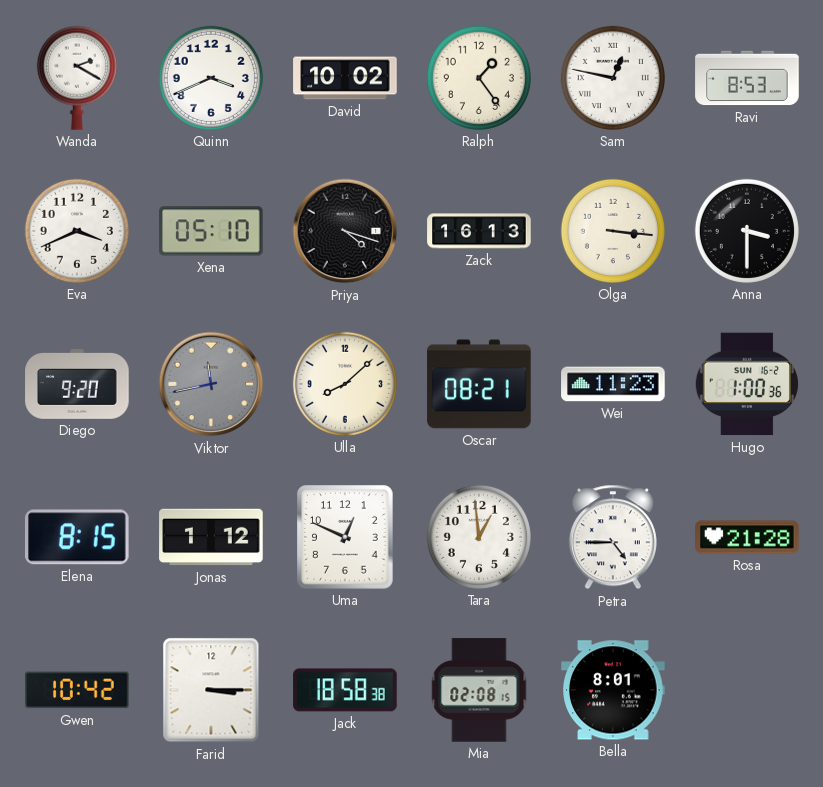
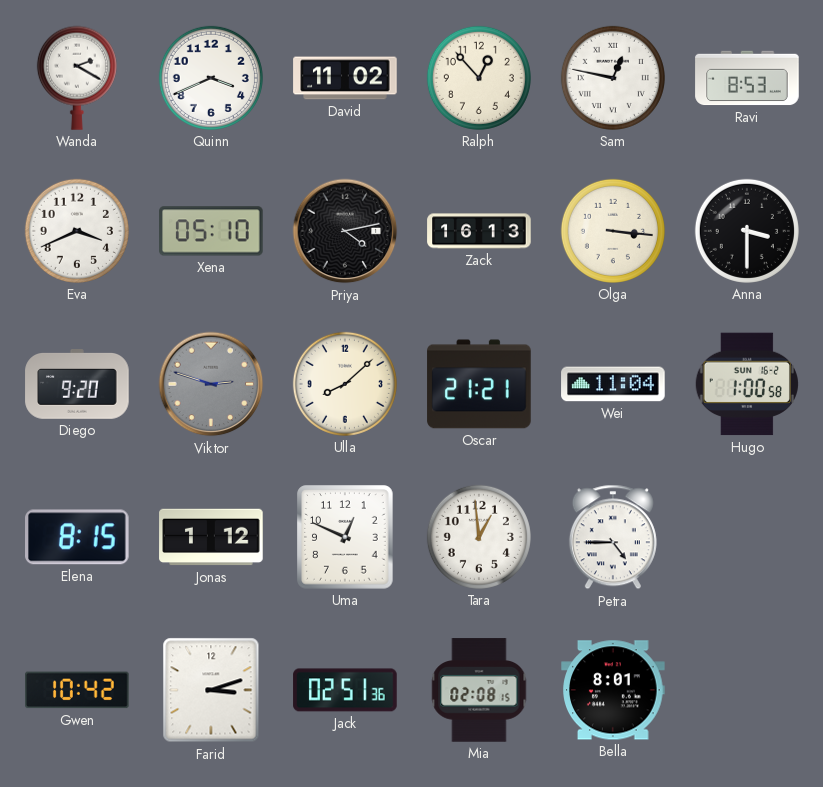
David: 10:02 -> 11:02
Ralph: 1:24 -> 12:53
Priya: 4:18 -> 4:13
Viktor: 11:43 -> 2:48
Oscar: 08:21 -> 21:21
Wei: 11:23 -> 11:04
Hugo: 1:00:36 -> 1:00:58
Rosa: 21:28 -> none
Farid: 3:15 -> 3:12
Jack: 18:58 -> 02:51
